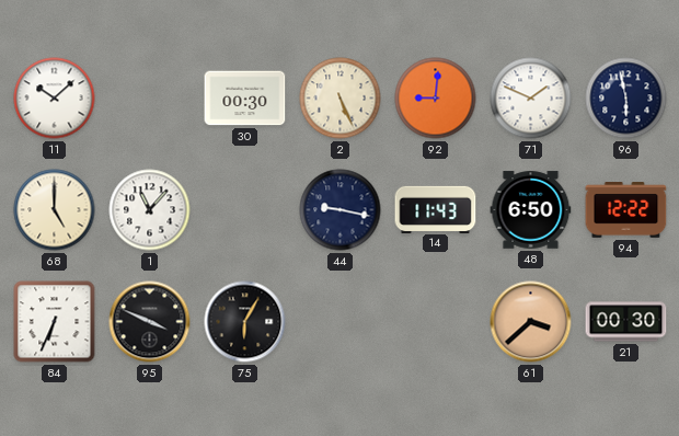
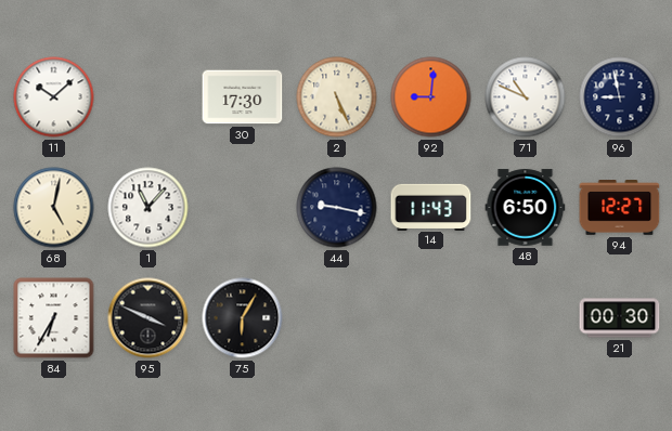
30: 00:30 -> 17:30
71: 1:49 -> 10:49
96: 5:58 -> 8:58
68: 5:00 -> 5:02
94: 12:22 -> 12:27
84: 6:34 -> 6:35
61: 3:38 -> none
